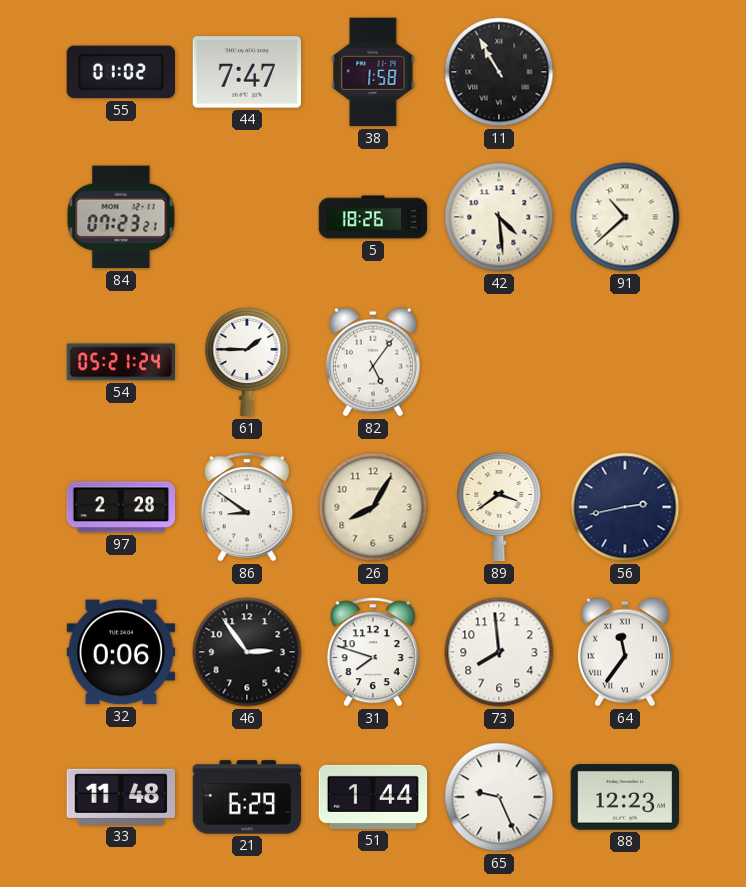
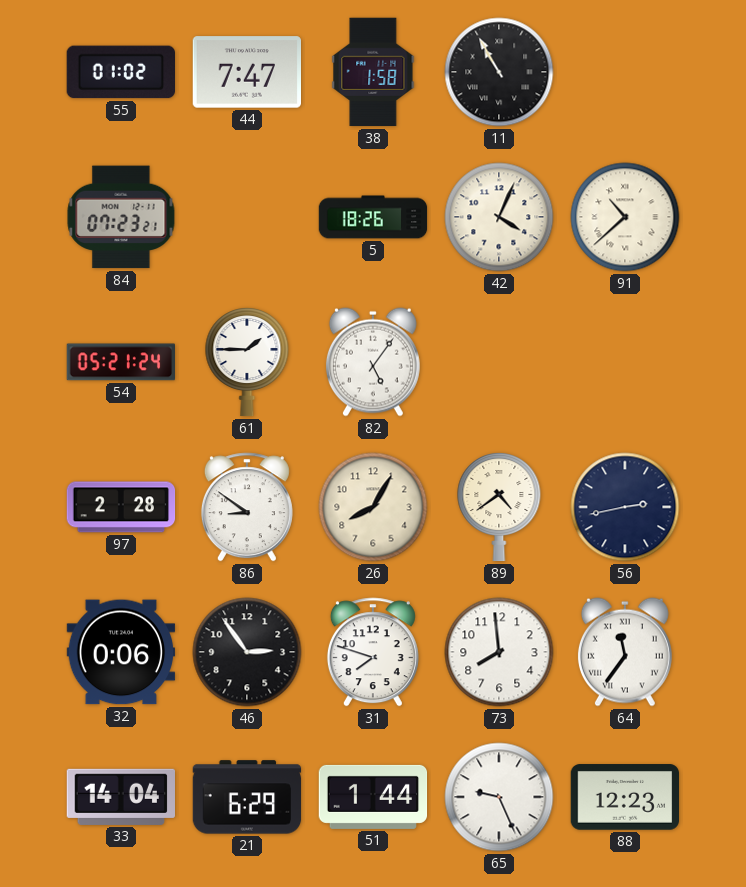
42: 4:29 -> 4:04
89: 3:39 -> 4:39
33: 11:48 -> 14:04
